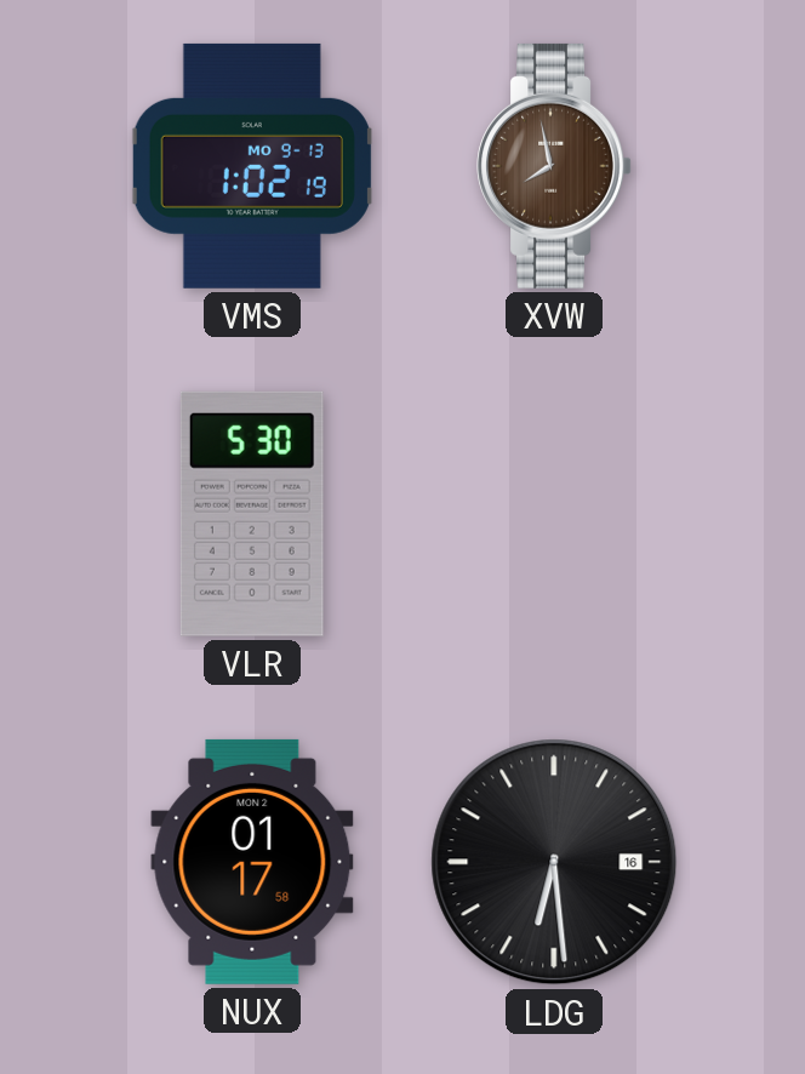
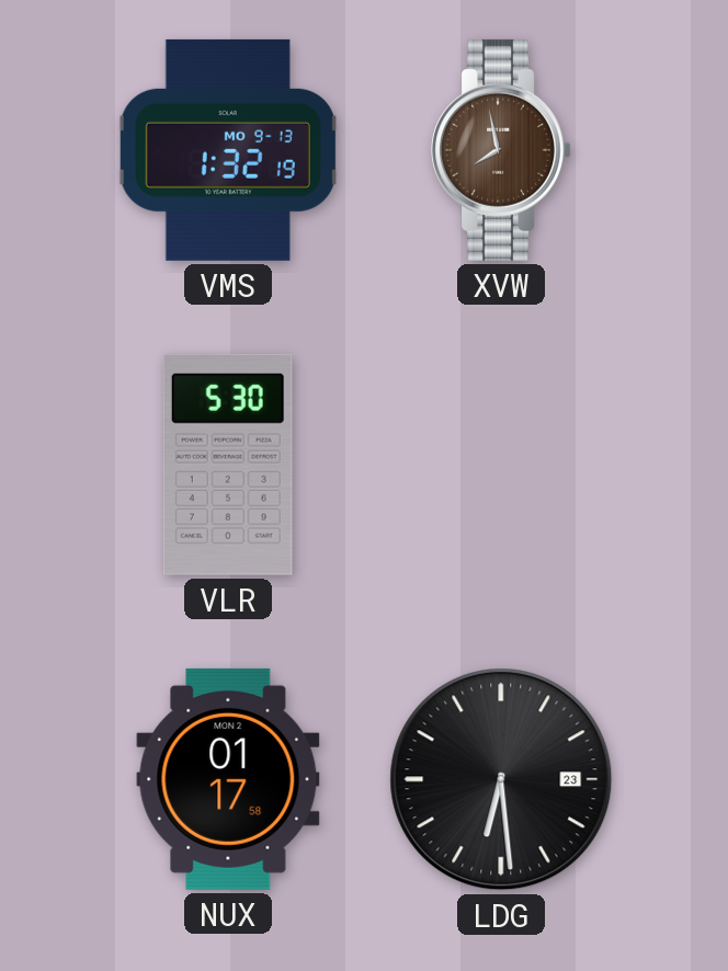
VMS: 1:02 -> 1:32
LDG date: 16 -> 23
